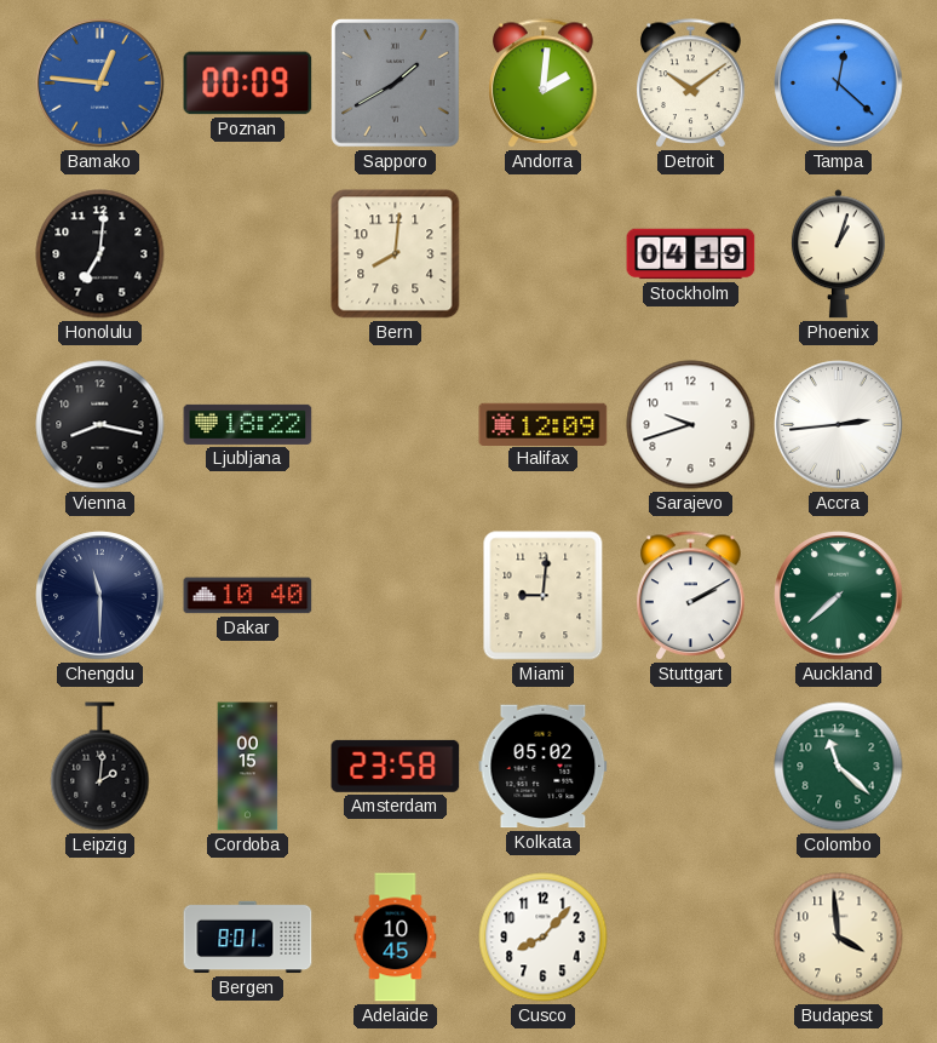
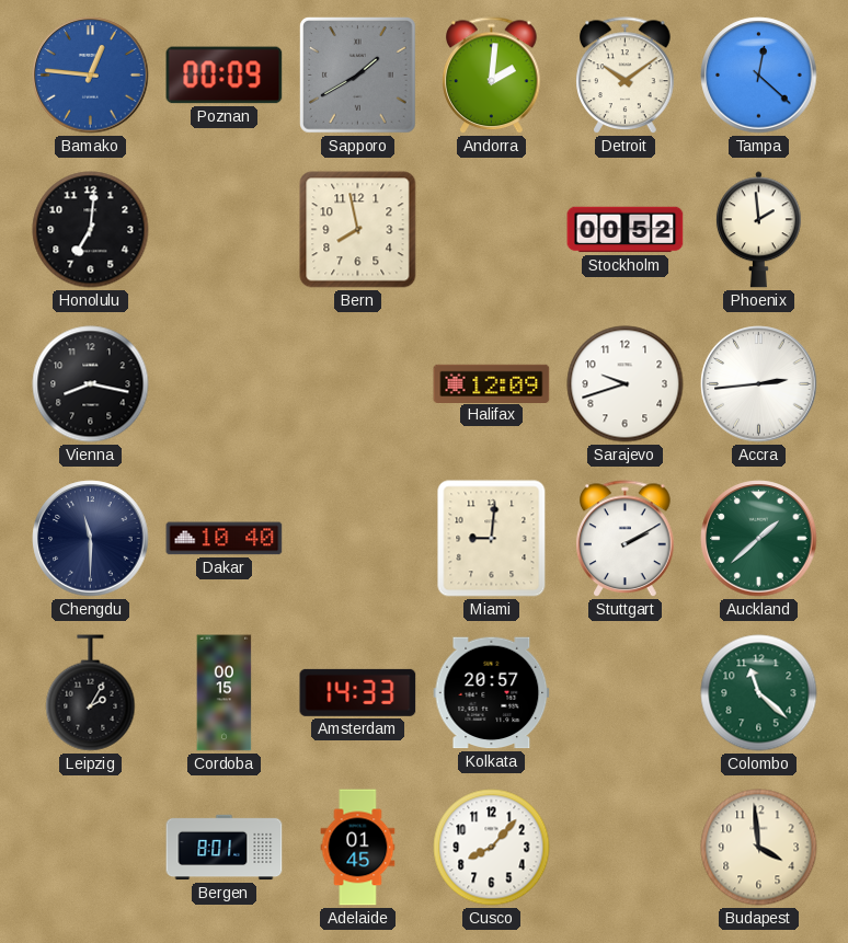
Bern: 8:01 -> 7:58
Stockholm: 04:19 -> 00:52
Phoenix: 1:03 -> 1:59
Ljubljana: 18:22 -> none
Auckland: 7:38 -> 1:38
Leipzig: 2:01 -> 2:05
Amsterdam: 23:58 -> 14:33
Kolkata: 05:02 -> 20:57
Adelaide: 10:45 -> 01:45
